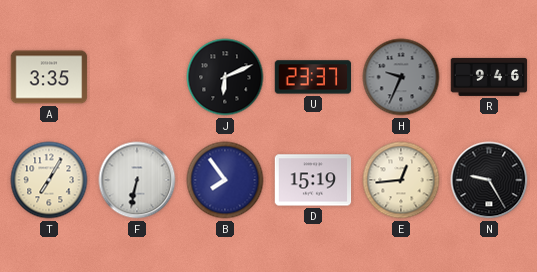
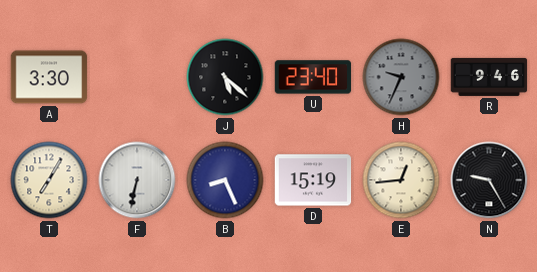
A: 3:35 -> 3:30
J: 6:11 -> 5:22
U: 23:37 -> 23:40
B: 7:54 -> 8:26
